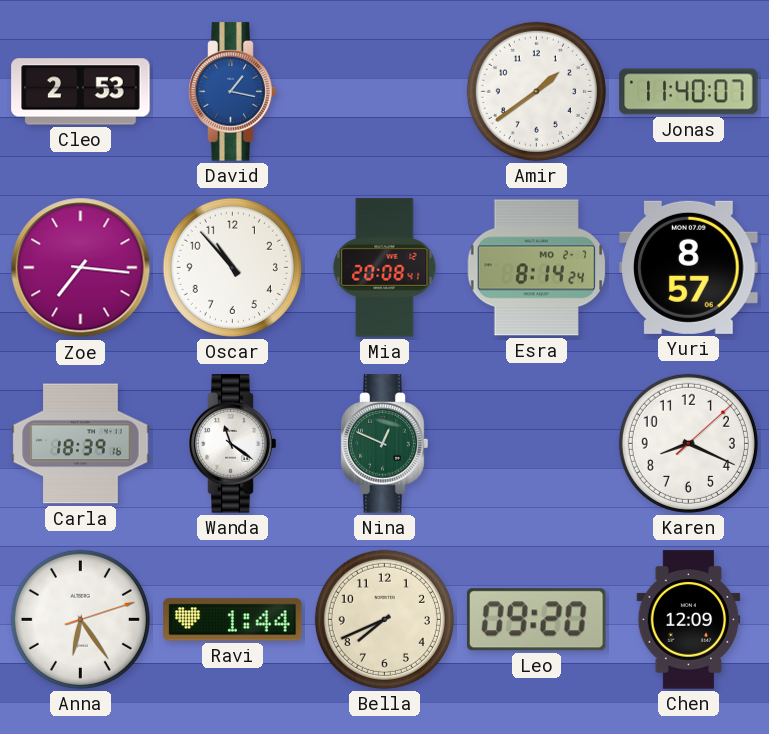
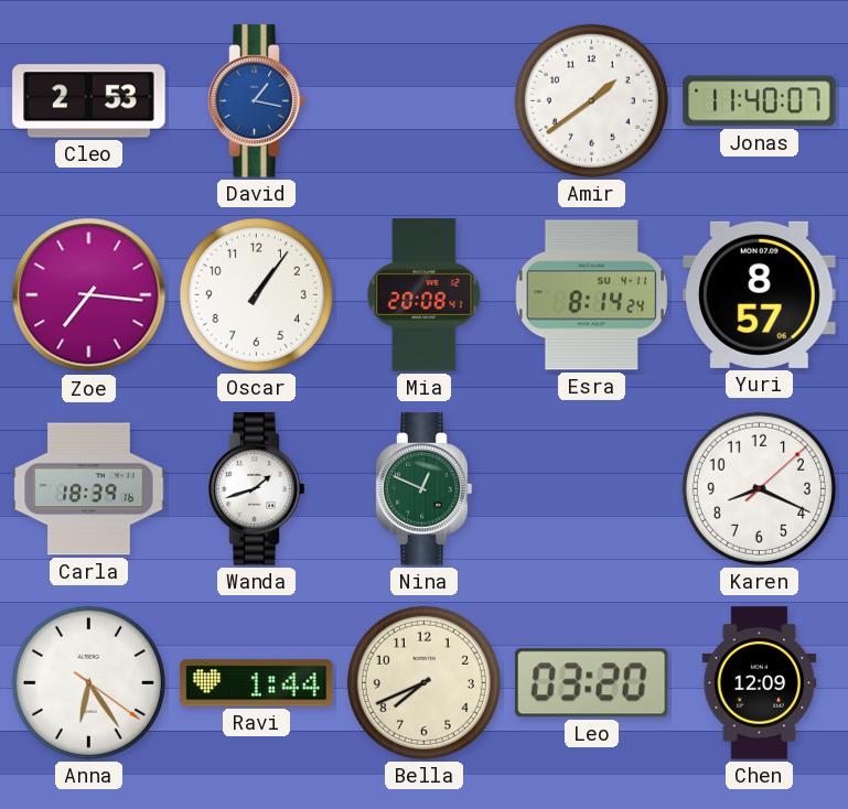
Oscar: 10:53 -> 1:06
Esra date: MO 2-7 -> SU 4-11
Wanda: 11:21 -> 1:42
Anna: 6:24:12 -> 6:24:21
Leo: 09:20 -> 03:20
